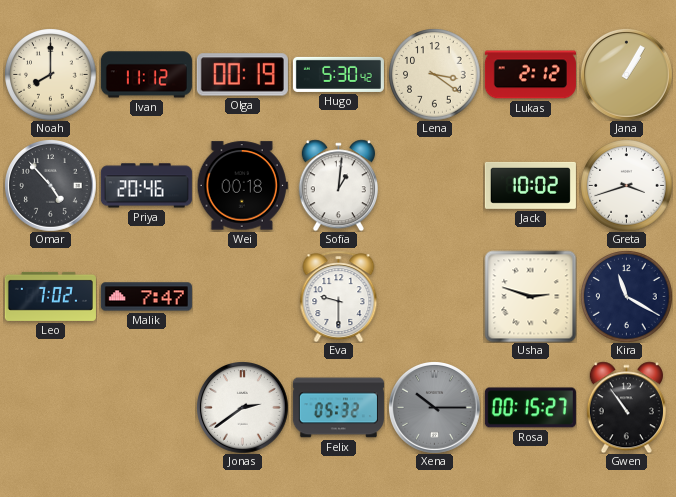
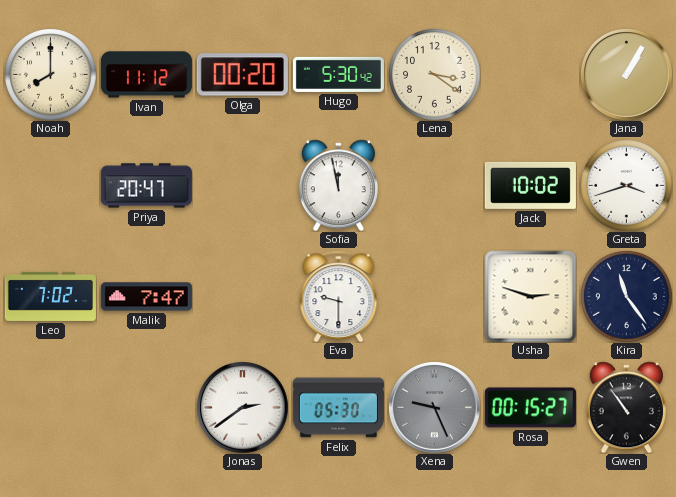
Olga: 00:19 -> 00:20
Lukas: 2:12 -> none
Omar: 4:53 -> none
Priya: 20:46 -> 20:47
Wei: 00:18 -> none
Sofia: 1:01 -> 11:58
Kira: 11:20 -> 11:24
Felix: 05:32 -> 05:30
Xena: 10:15 -> 9:26
